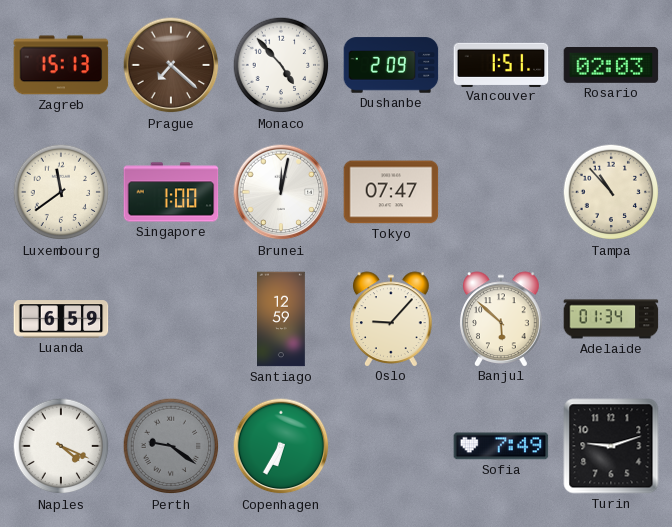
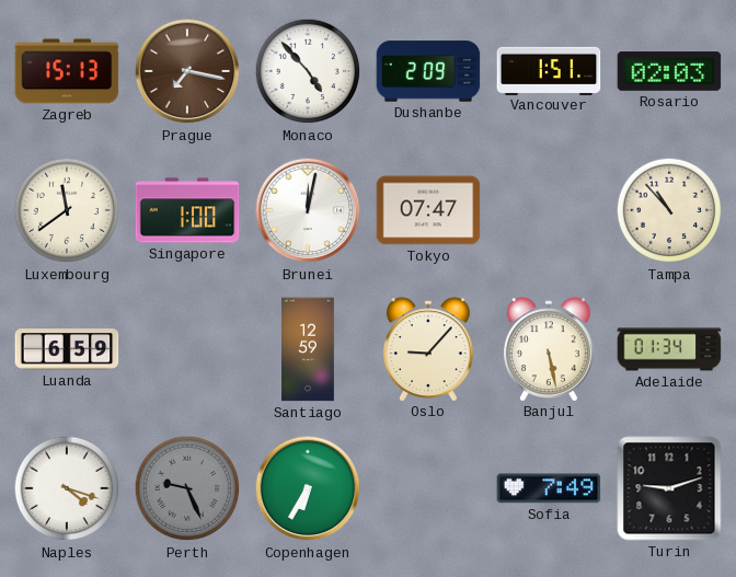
Prague: 7:22 -> 7:17
Banjul: 5:52 -> 5:28
Naples: 4:19 -> 4:18
Perth: 9:21 -> 9:26
